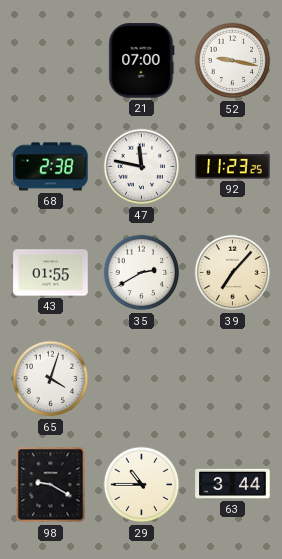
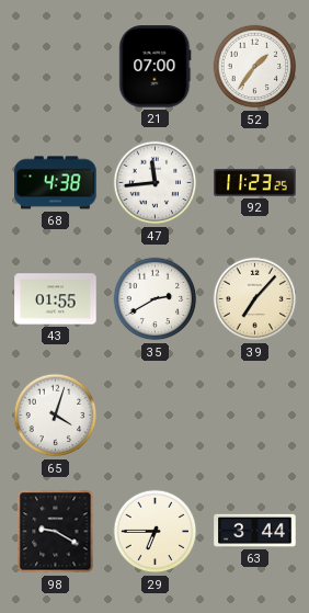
52: 9:17 -> 1:36
68: 2:38 -> 4:38
47: 11:47 -> 11:44
29: 10:45 -> 6:45
